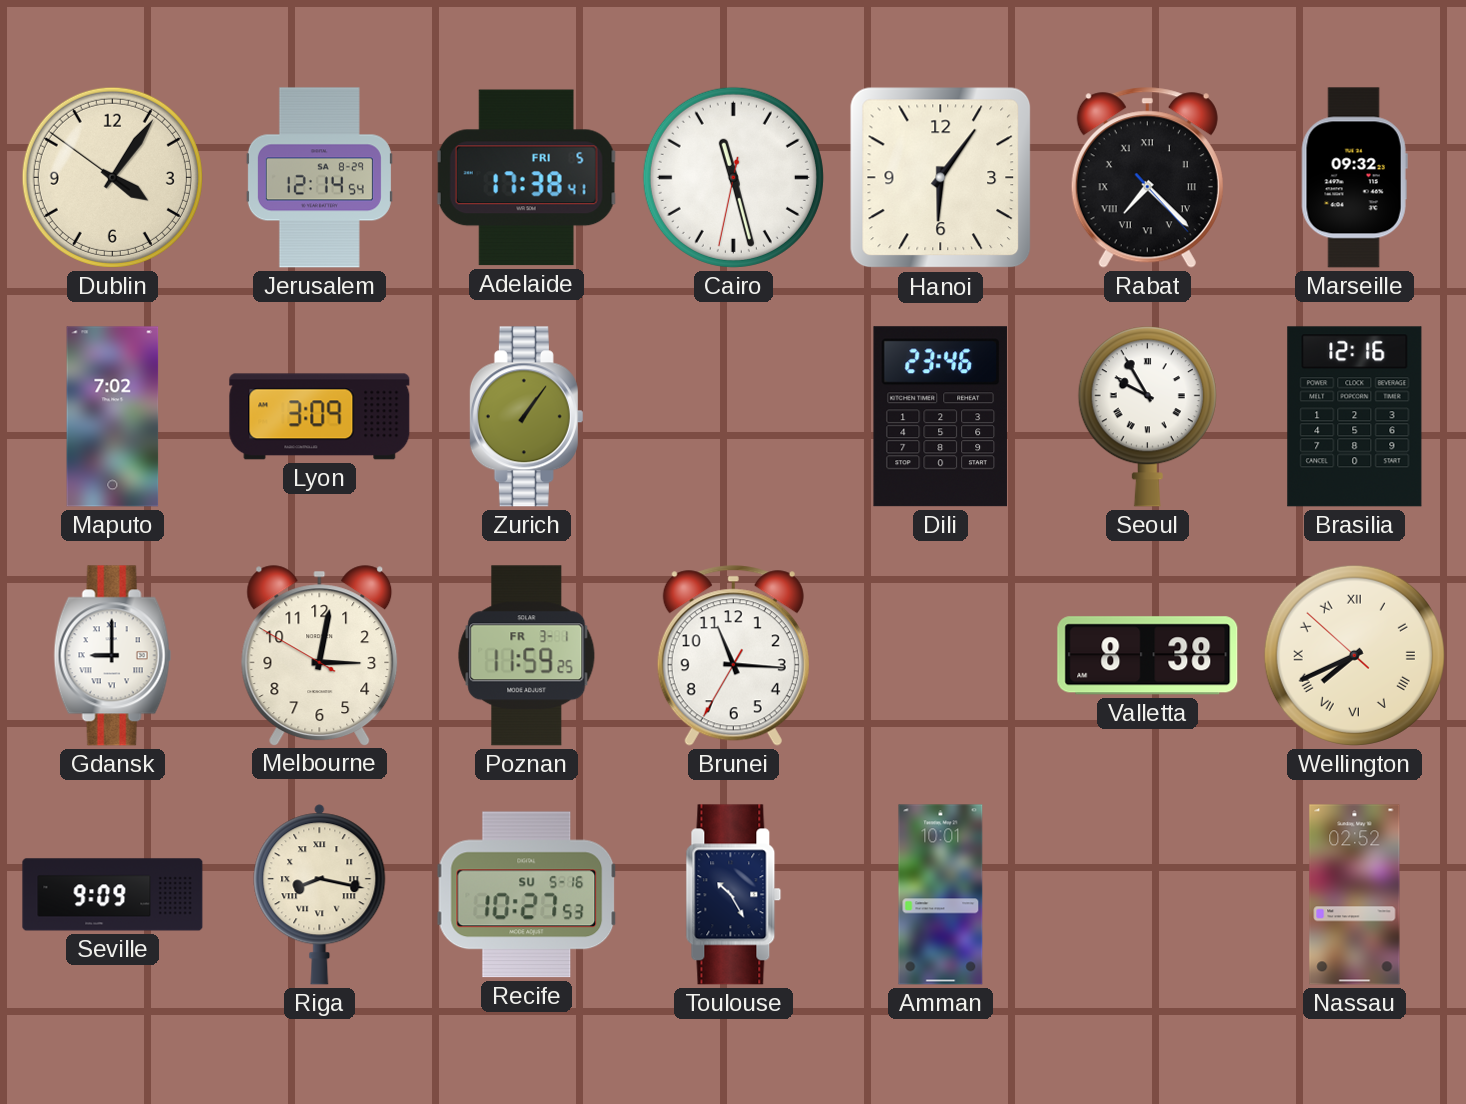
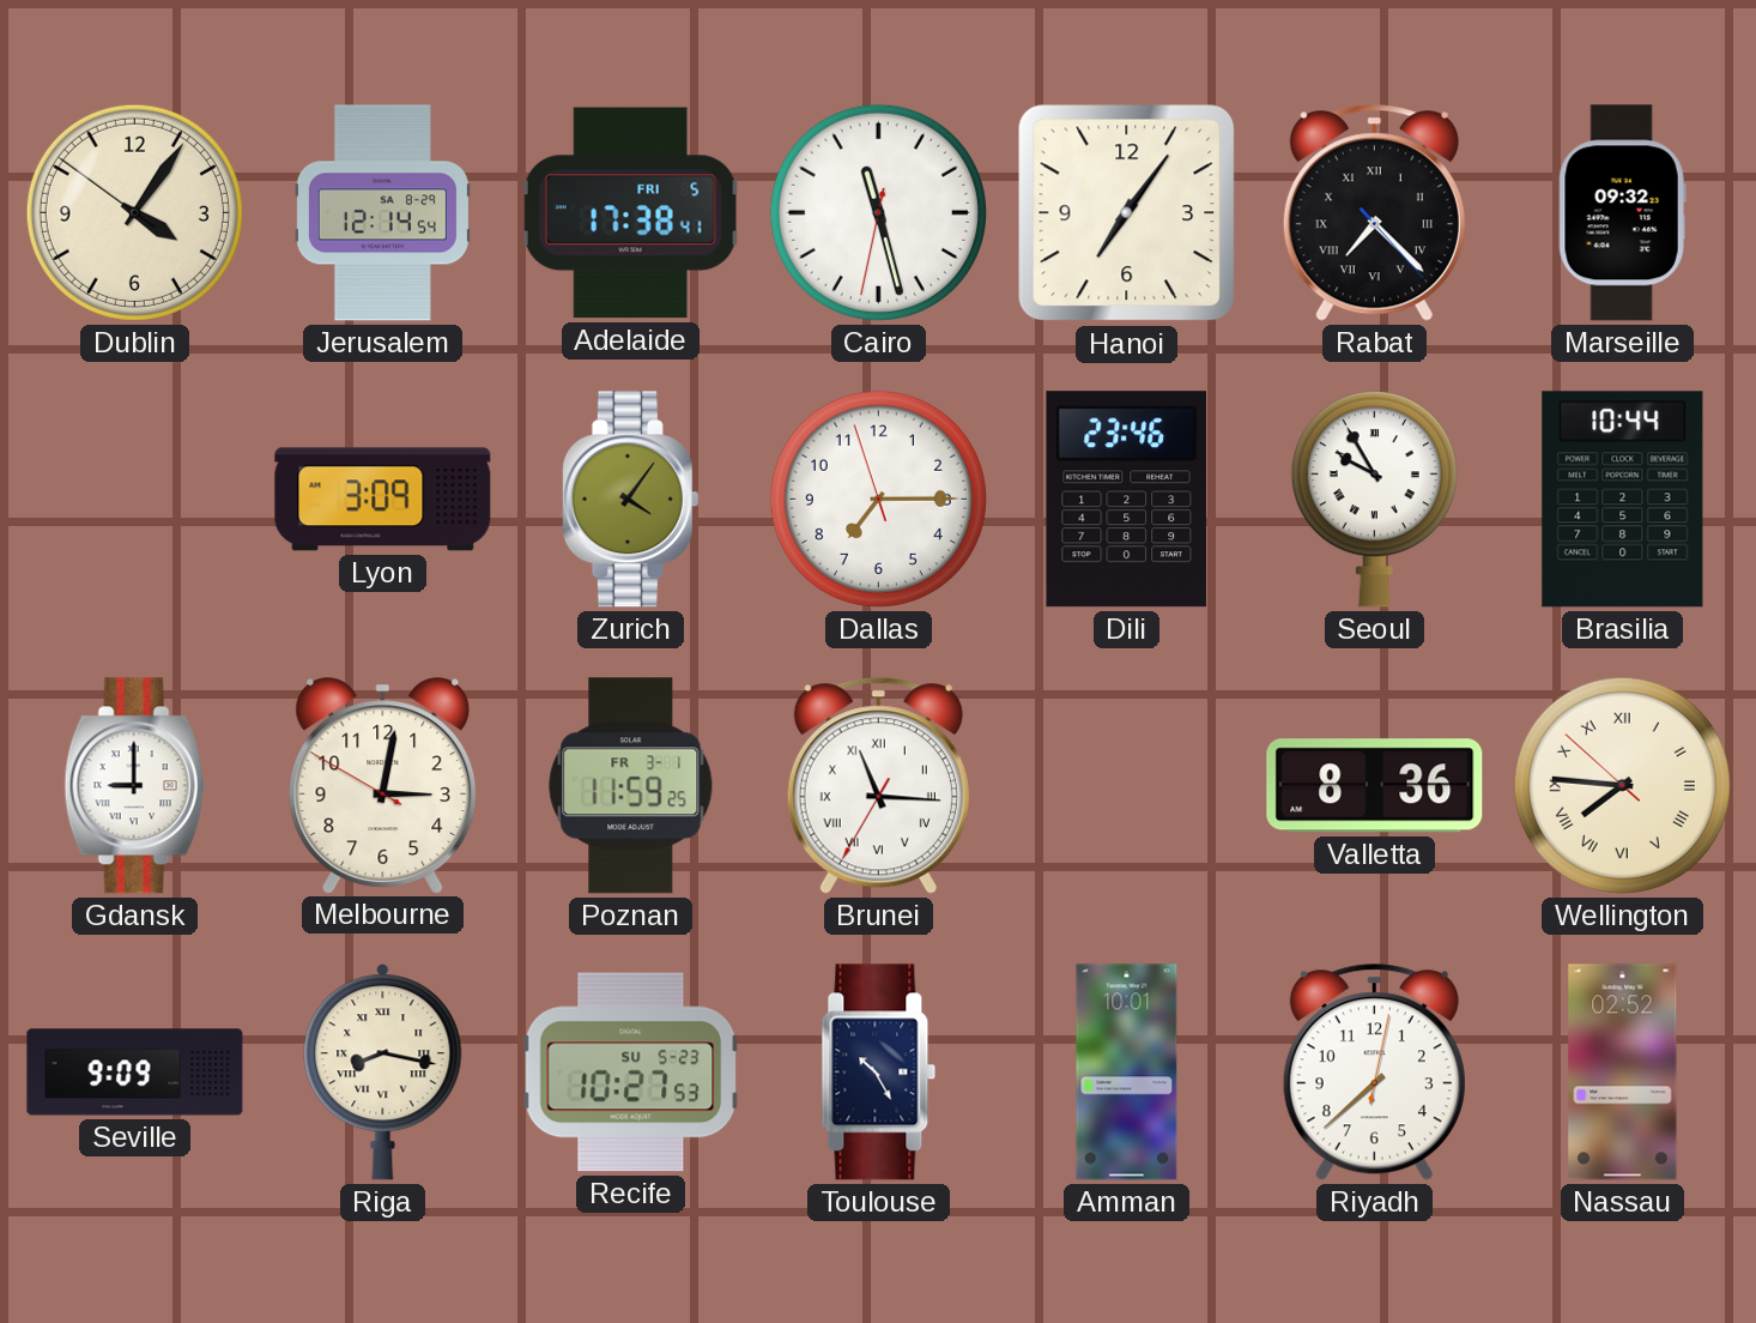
Hanoi: 6:06 -> 7:06
Maputo: 7:02 -> none
Zurich: 1:06 -> 4:06
Dallas: none -> 7:14
Brasilia: 12:16 -> 10:44
Brunei numerals: Arabic -> Roman
Valletta: 8:38 -> 8:36
Wellington: 7:40 -> 7:45
Recife date: SU 5-16 -> SU 5-23
Riyadh: none -> 7:38
